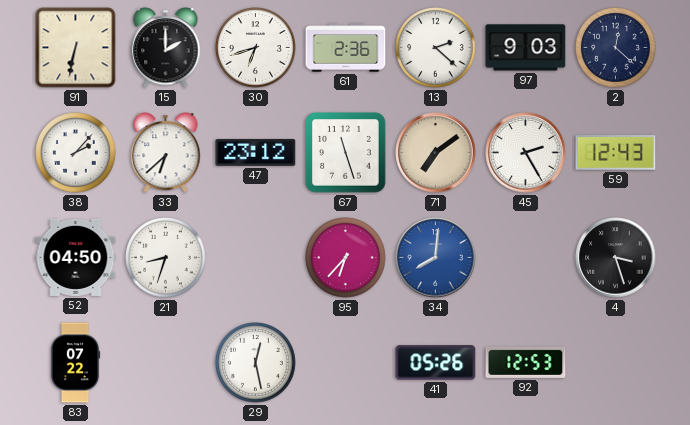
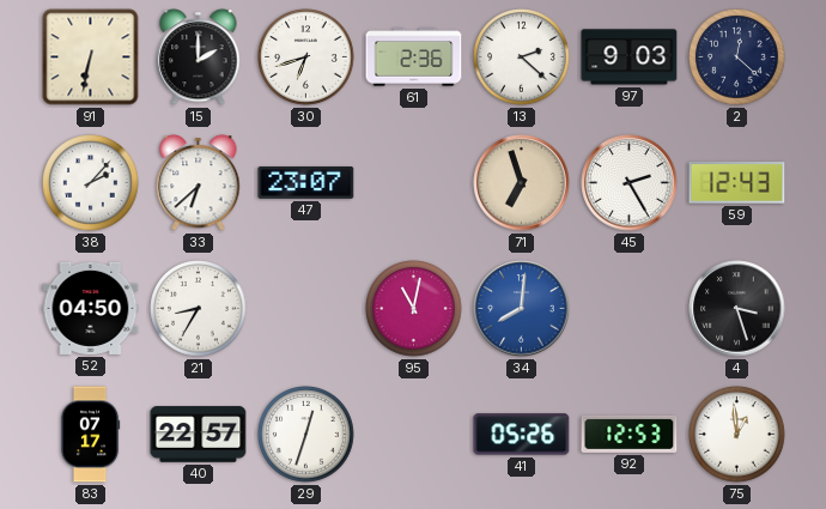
47: 23:12 -> 23:07
67: 11:27 -> none
71: 7:09 -> 6:57
21: 8:33 -> 8:35
95: 6:37 -> 11:02
83: 07:22 -> 07:17
40: none -> 22:57
29: 12:28 -> 12:33
75: none -> 12:59
